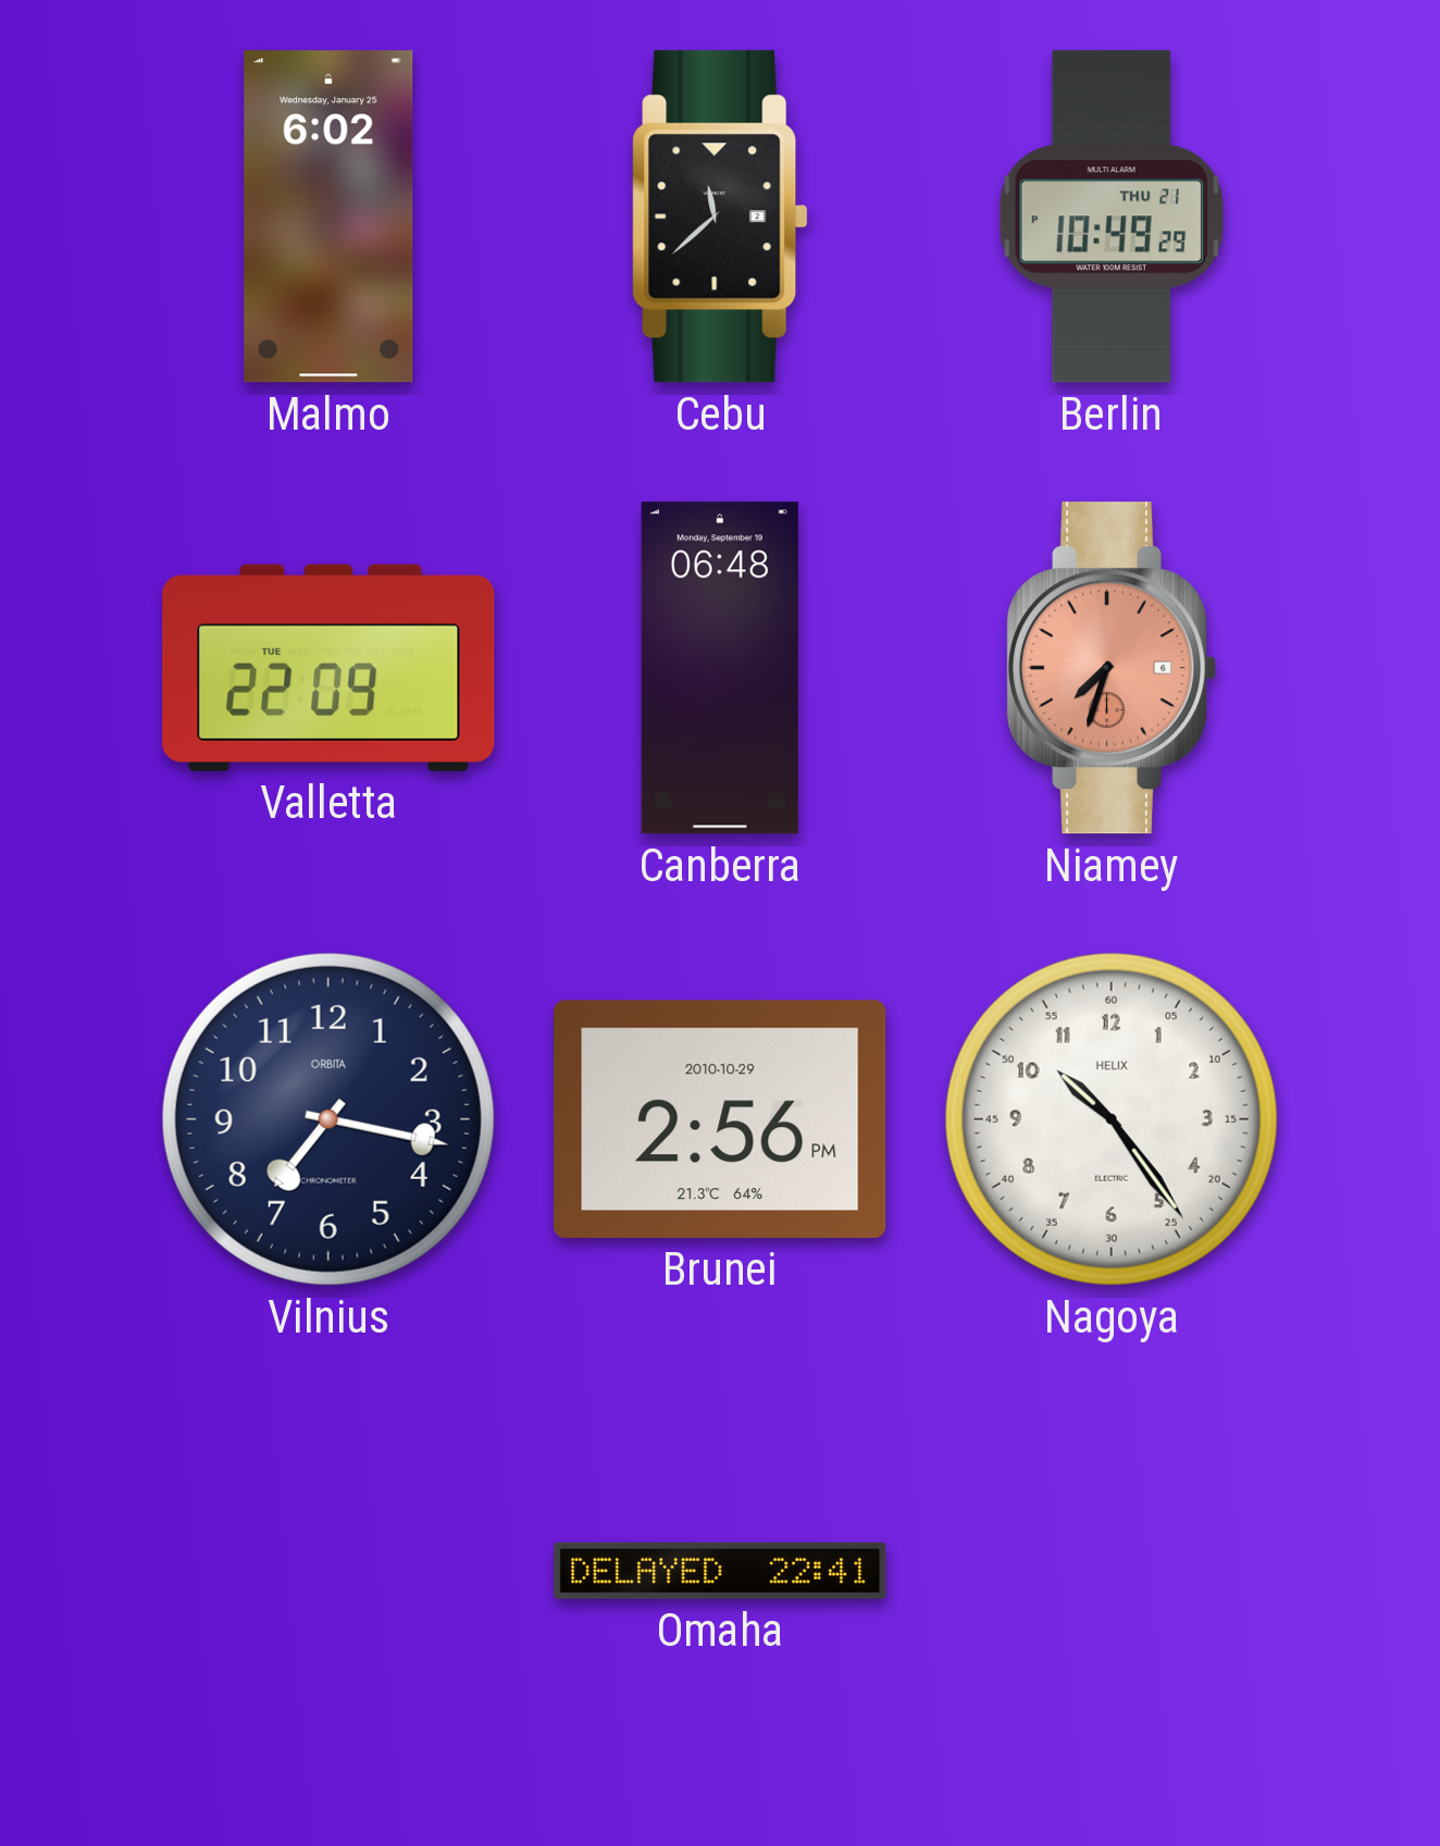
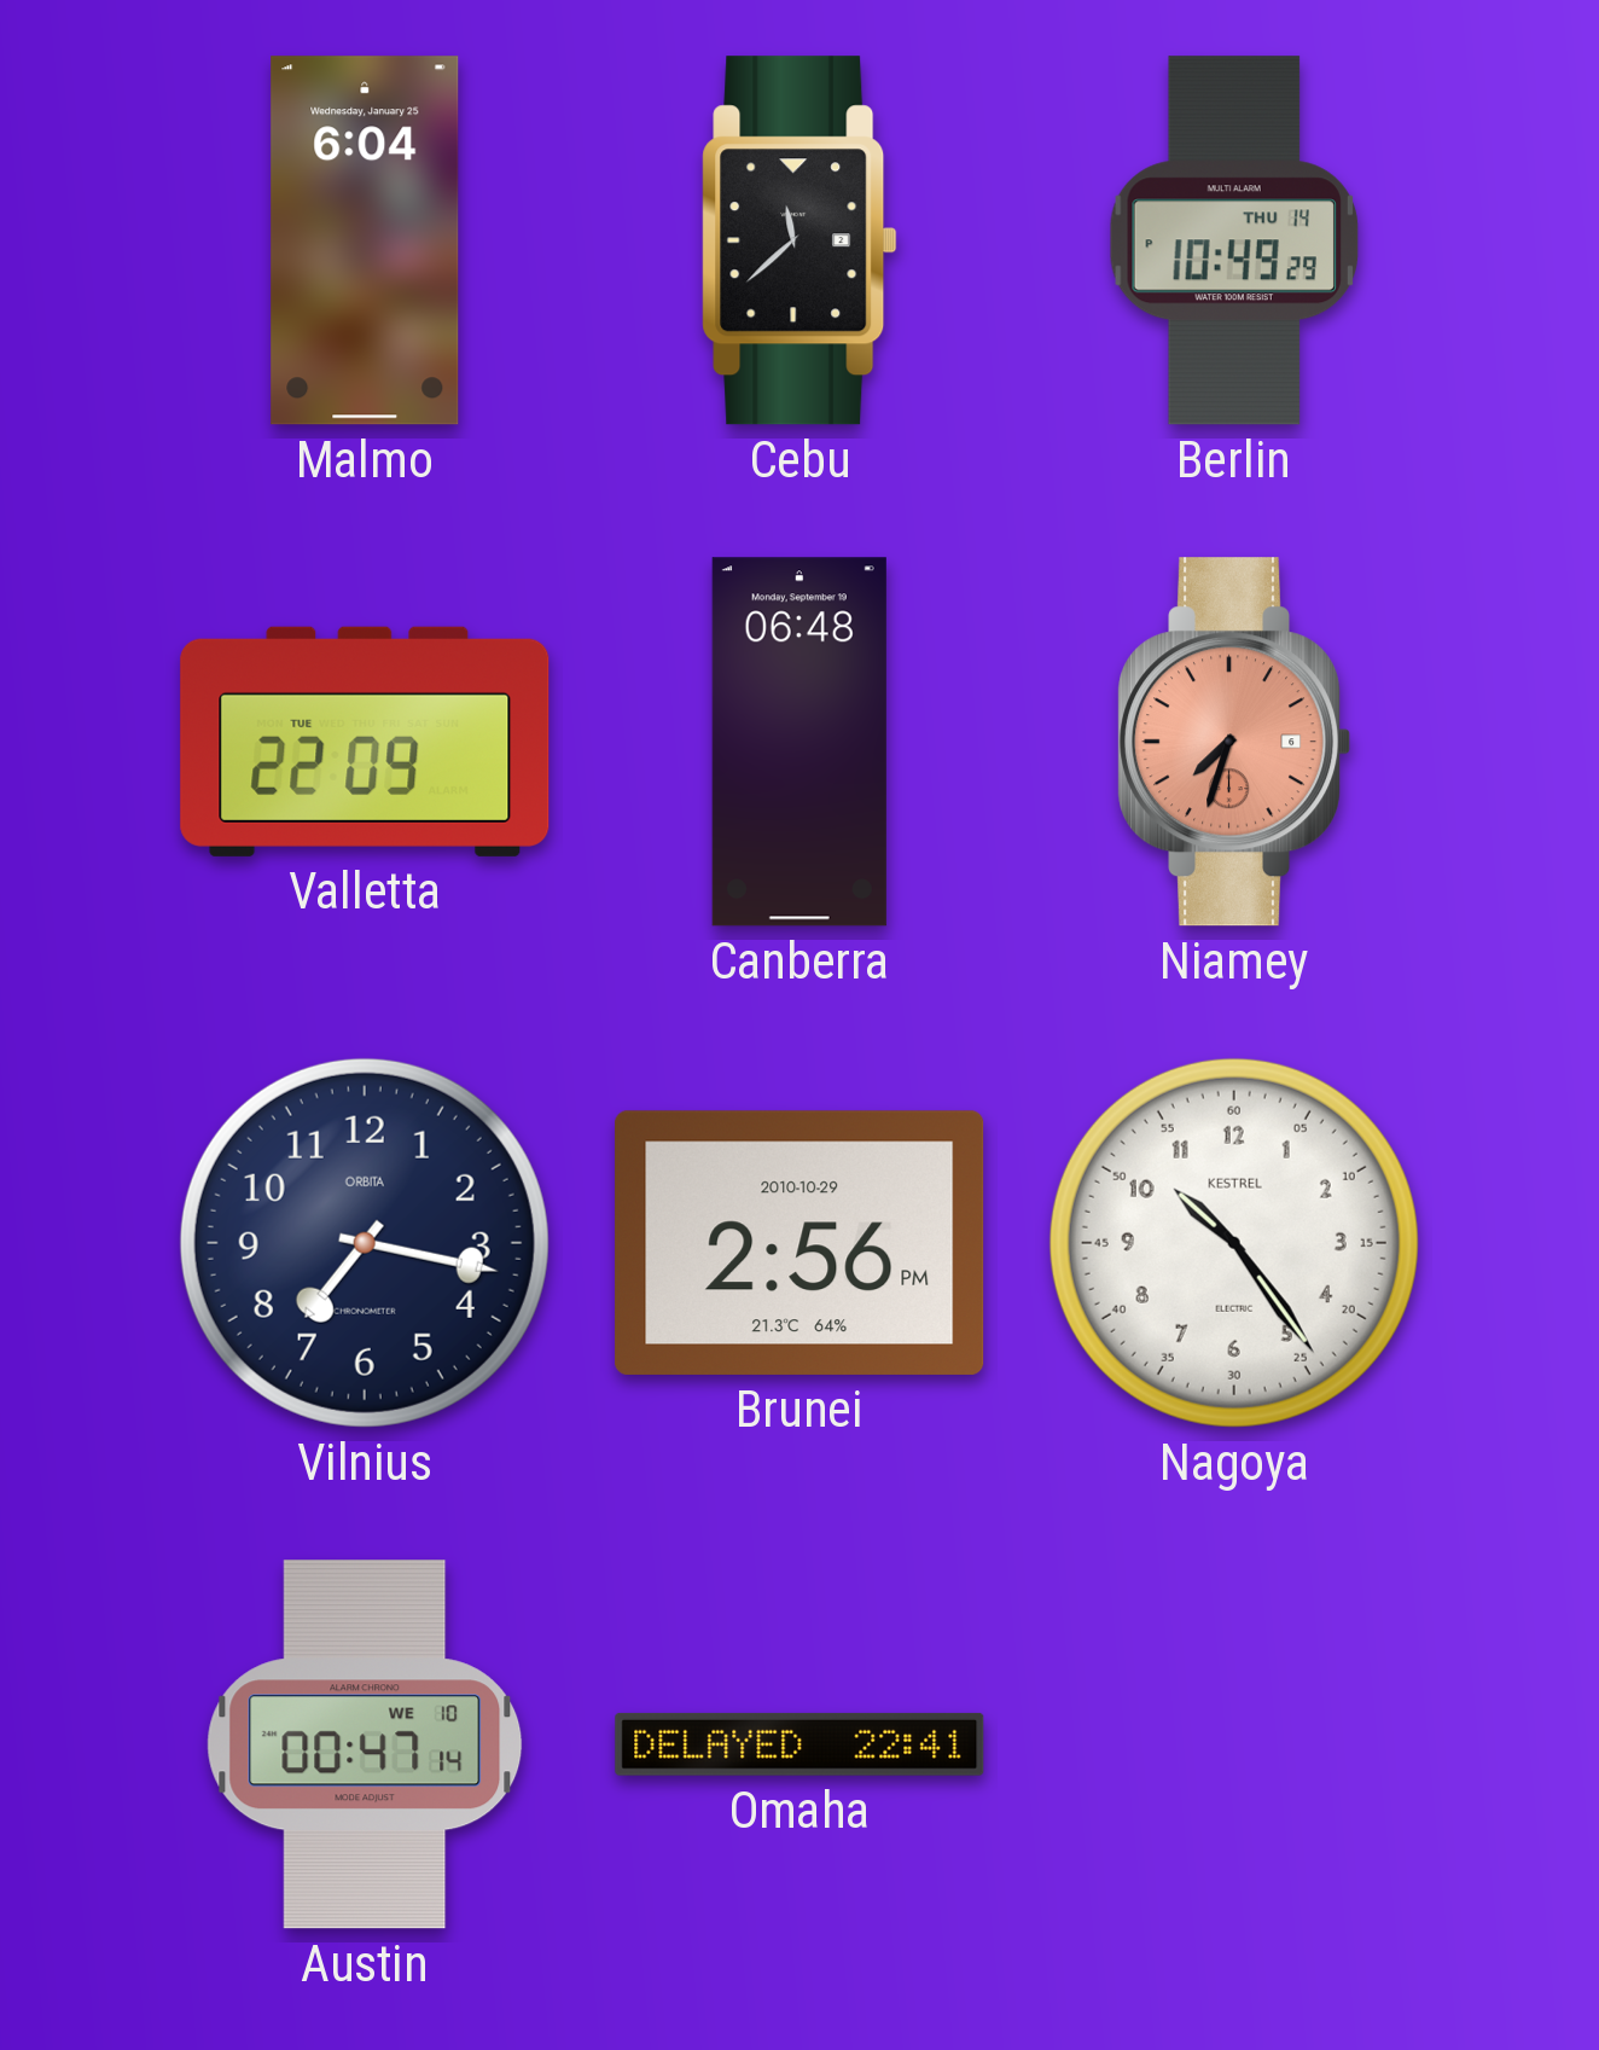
Malmo: 6:02 -> 6:04
Berlin date: THU 21 -> THU 14
Nagoya brand: HELIX -> KESTREL
Austin: none -> 00:47
